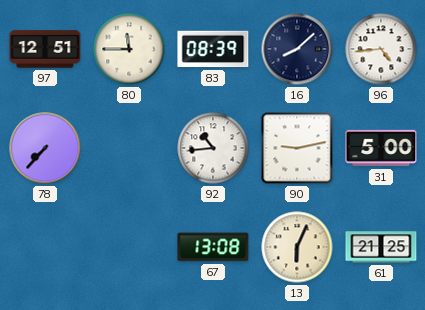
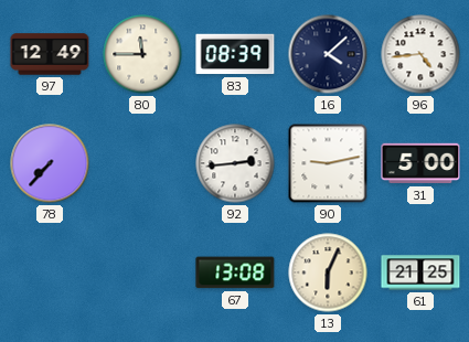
97: 12:51 -> 12:49
16: 8:08 -> 4:08
92: 10:44 -> 2:44
